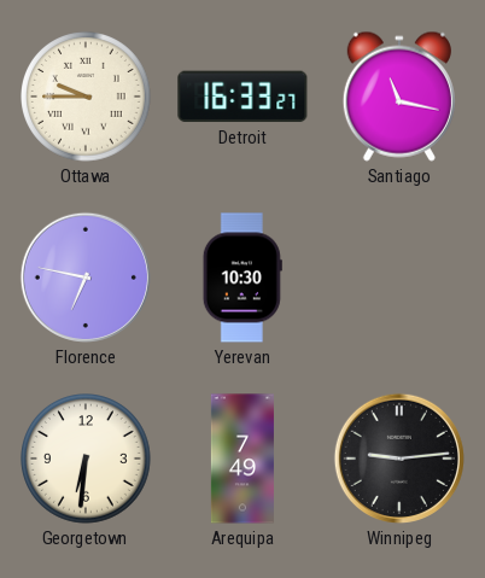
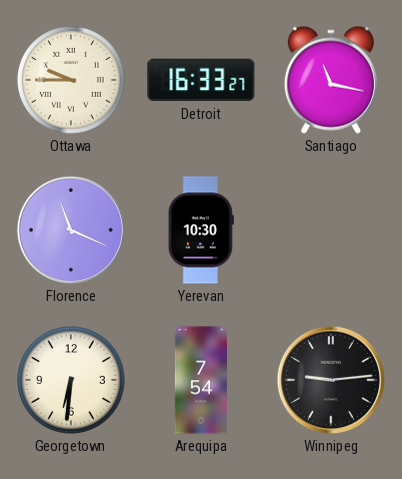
Florence: 6:47 -> 11:19
Arequipa: 7:49 -> 7:54
